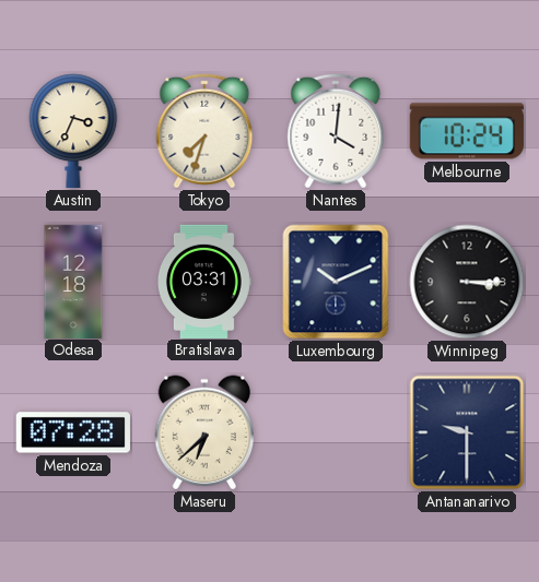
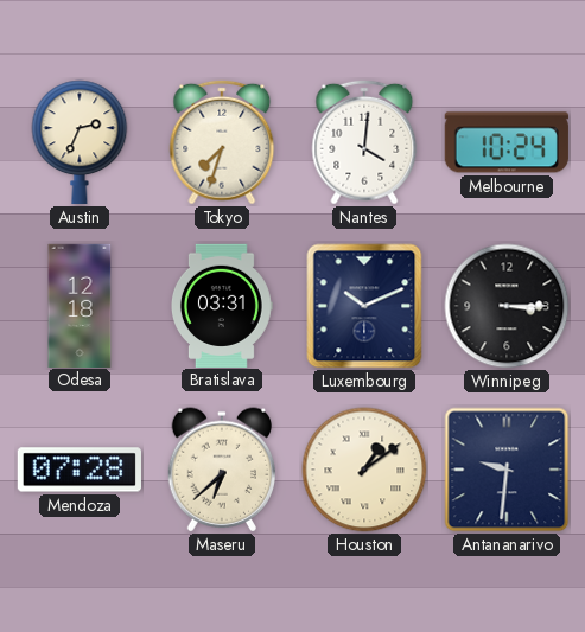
Austin: 3:34 -> 2:34
Houston: none -> 1:09
Antananarivo: 9:30 -> 9:31
